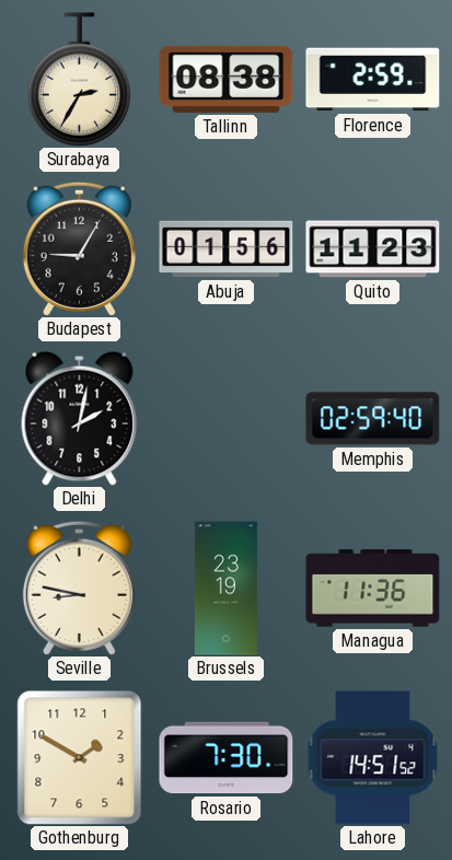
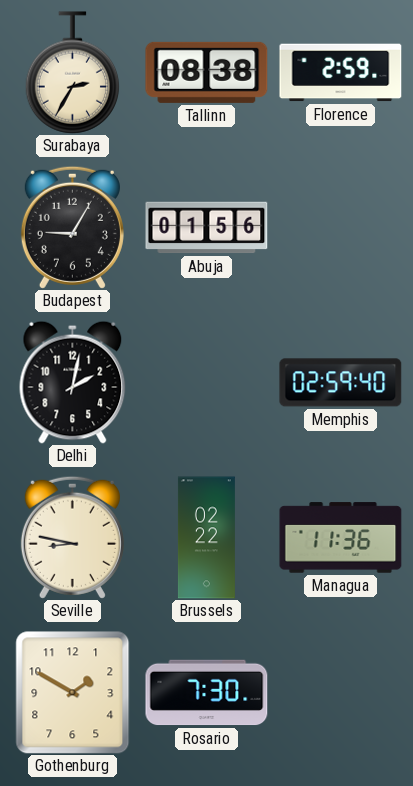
Quito: 11:23 -> none
Brussels: 23:19 -> 02:22
Lahore: 14:51 -> none
